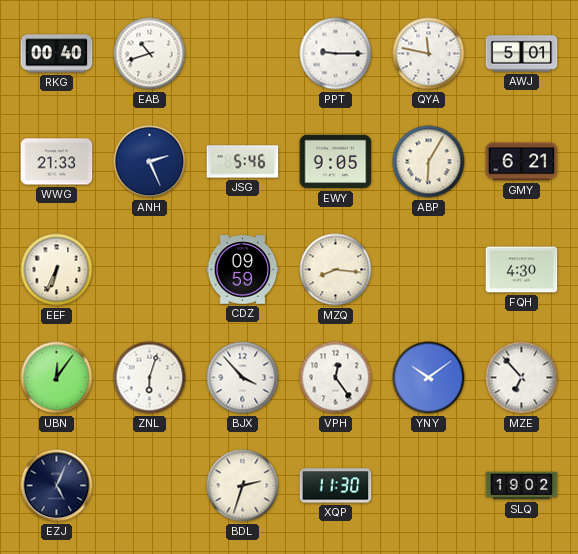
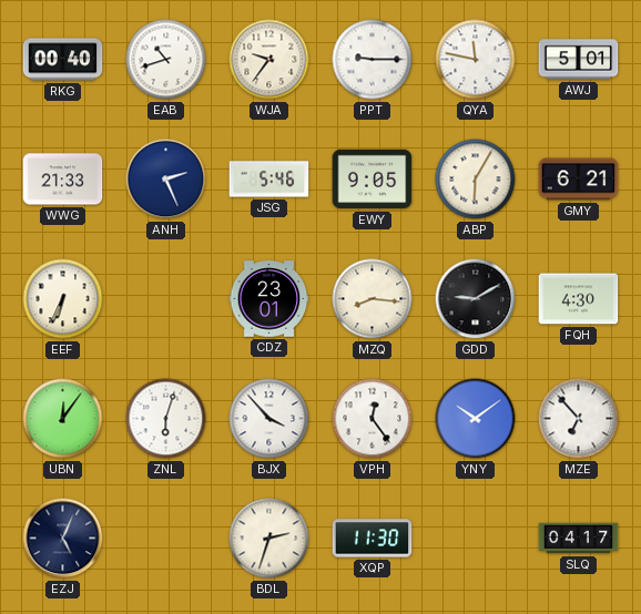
WJA: none -> 9:36
CDZ: 09:59 -> 23:01
GDD: none -> 9:10
SLQ: 19:02 -> 04:17
